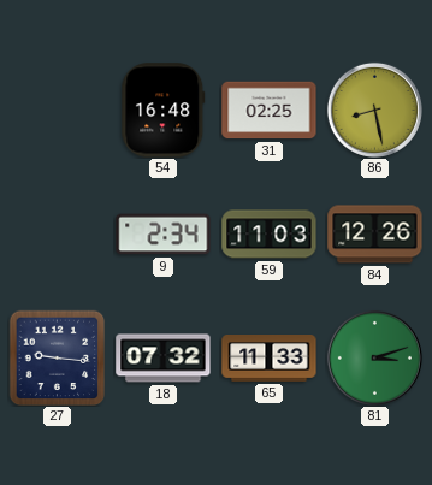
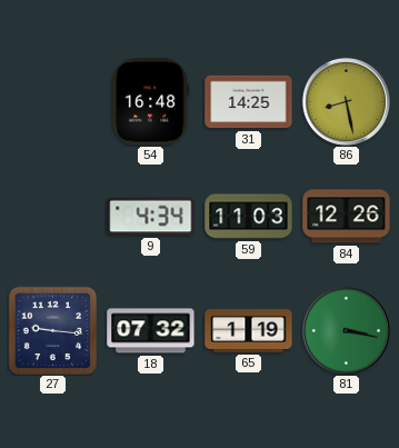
31: 02:25 -> 14:25
9: 2:34 -> 4:34
65: 11:33 -> 1:19
81: 3:12 -> 3:17
